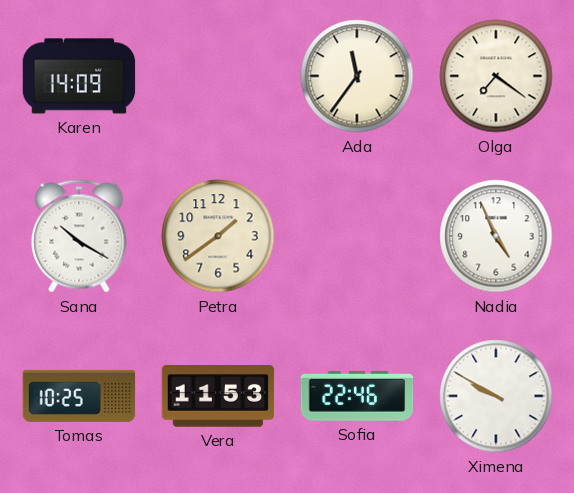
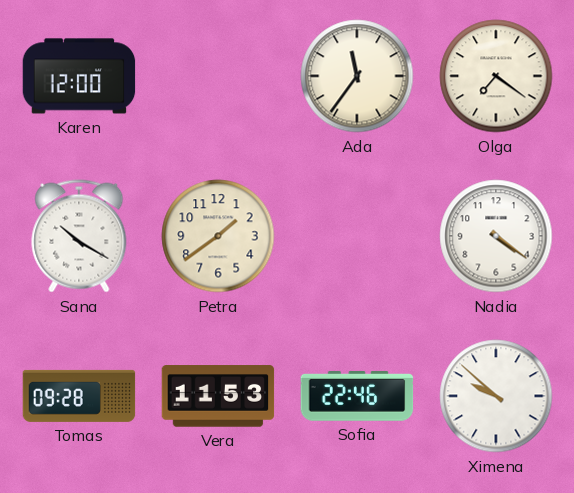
Karen: 14:09 -> 12:00
Nadia: 4:56 -> 4:21
Tomas: 10:25 -> 09:28
Ximena: 9:50 -> 9:52
